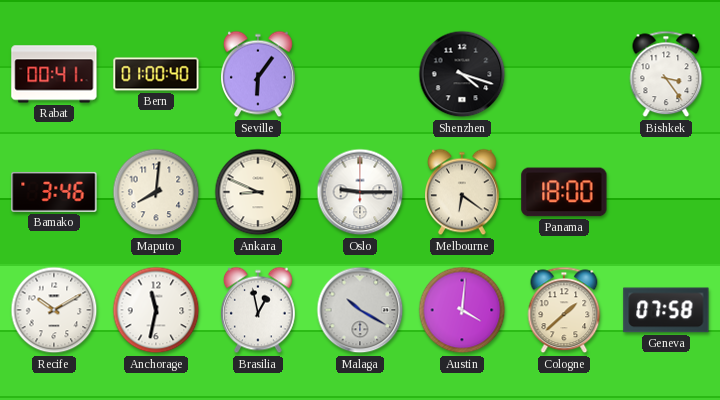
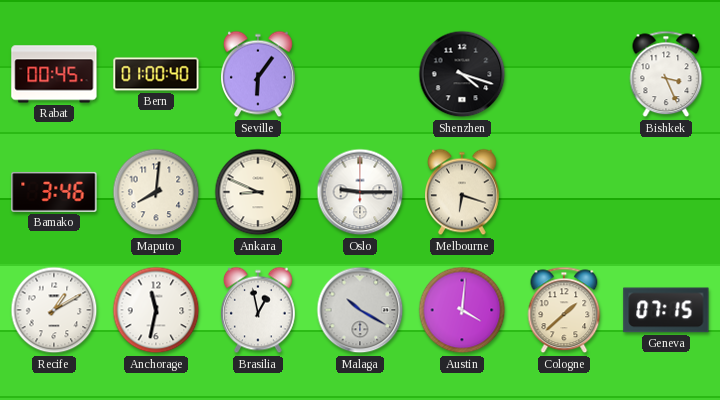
Rabat: 00:41 -> 00:45
Bishkek: 3:24 -> 3:26
Melbourne: 6:21 -> 6:18
Panama: 18:00 -> none
Recife: 10:10 -> 1:10
Geneva: 07:58 -> 07:15
